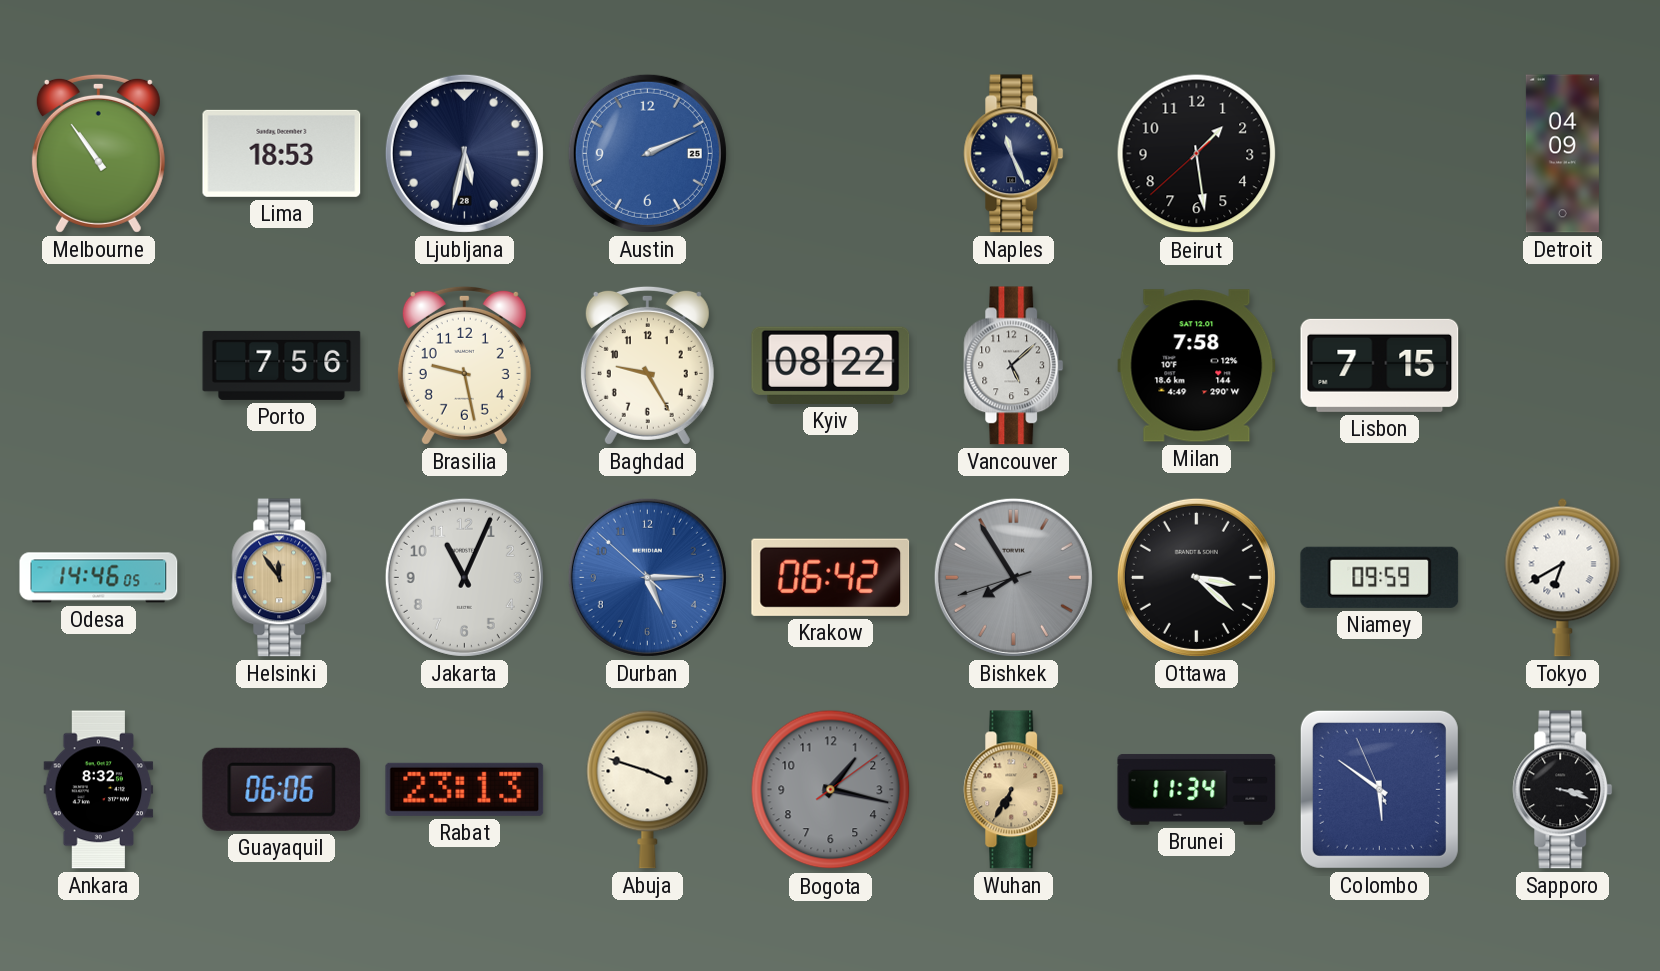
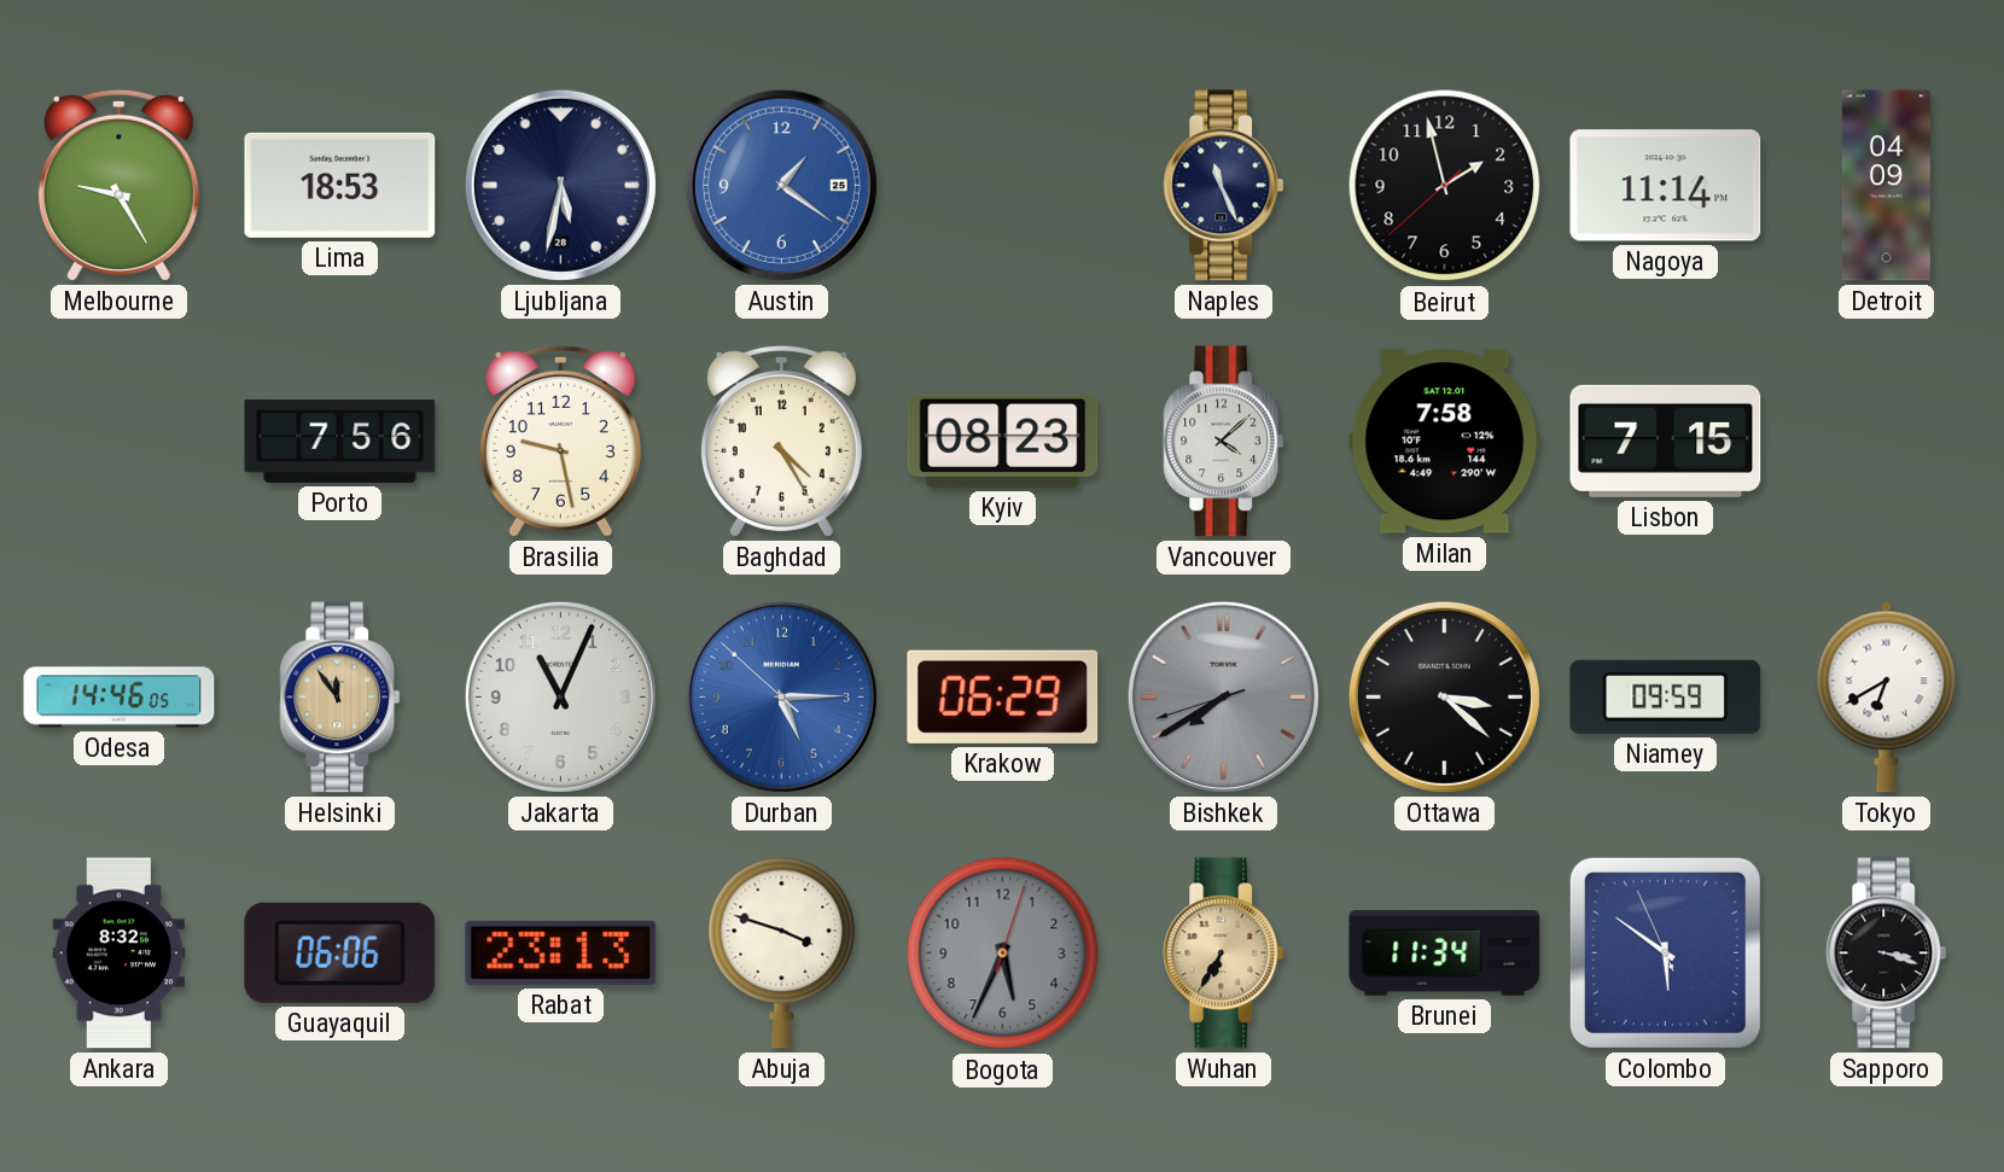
Melbourne: 10:54 -> 9:25
Austin: 2:11 -> 1:21
Beirut: 1:28 -> 1:57
Nagoya: none -> 11:14
Baghdad: 9:25 -> 4:25
Kyiv: 08:22 -> 08:23
Vancouver: 5:08 -> 4:08
Krakow: 06:42 -> 06:29
Bishkek: 7:54 -> 7:39
Bogota: 1:17 -> 5:34
